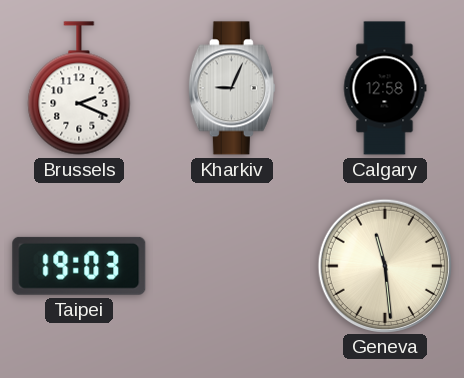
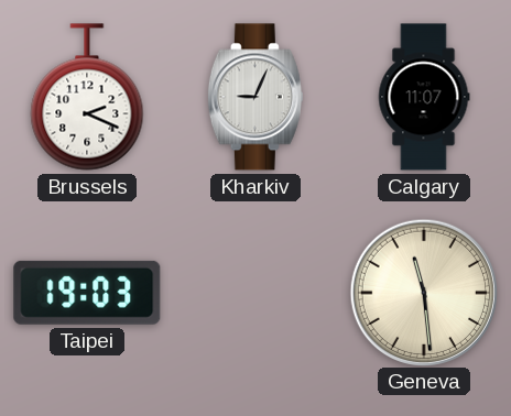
Calgary: 12:58 -> 11:07
